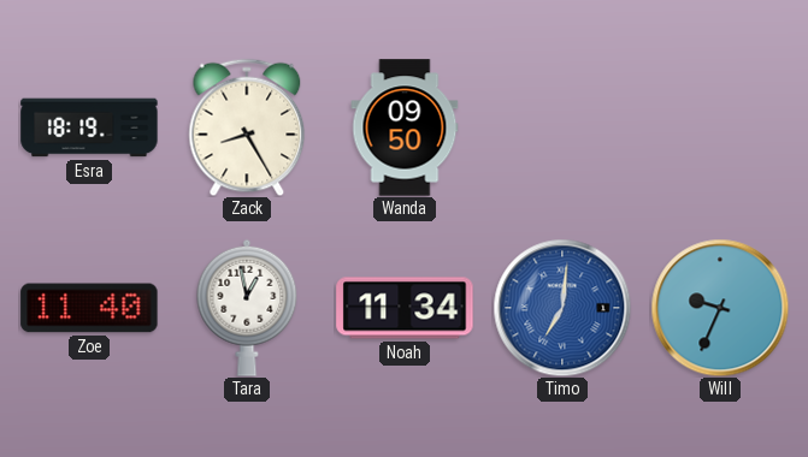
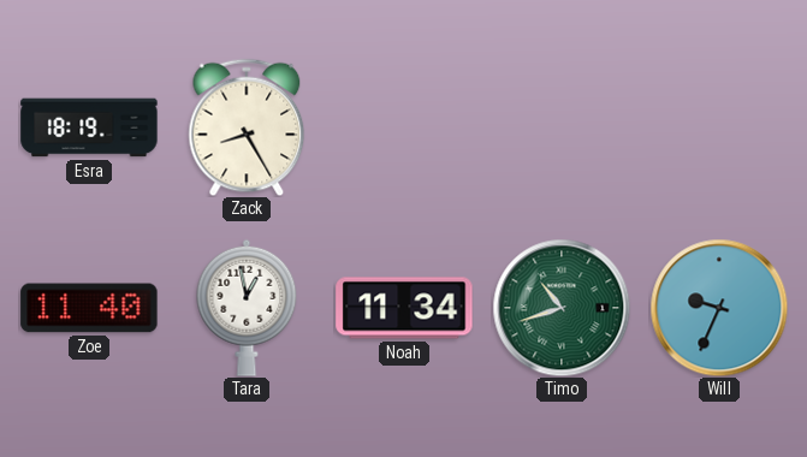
Wanda: 09:50 -> none
Timo: 7:01 -> 10:42
Timo dial: blue -> green
